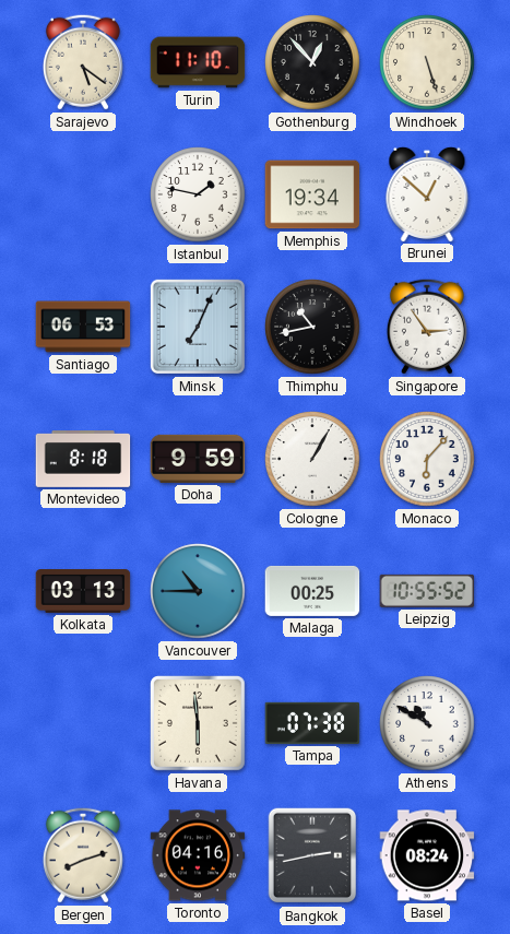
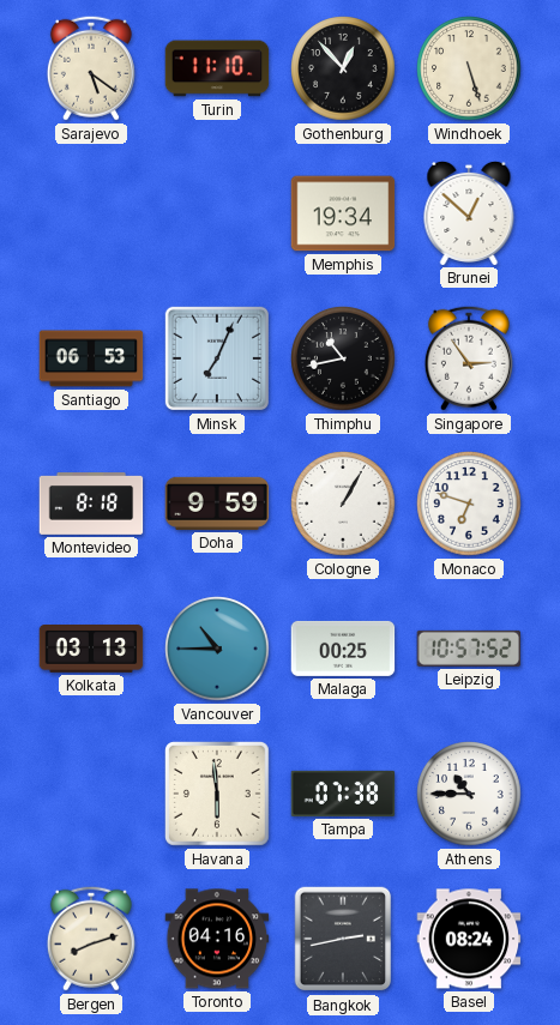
Istanbul: 1:47 -> none
Monaco: 6:07 -> 6:48
Leipzig: 10:55 -> 10:57
Athens: 10:50 -> 10:45
